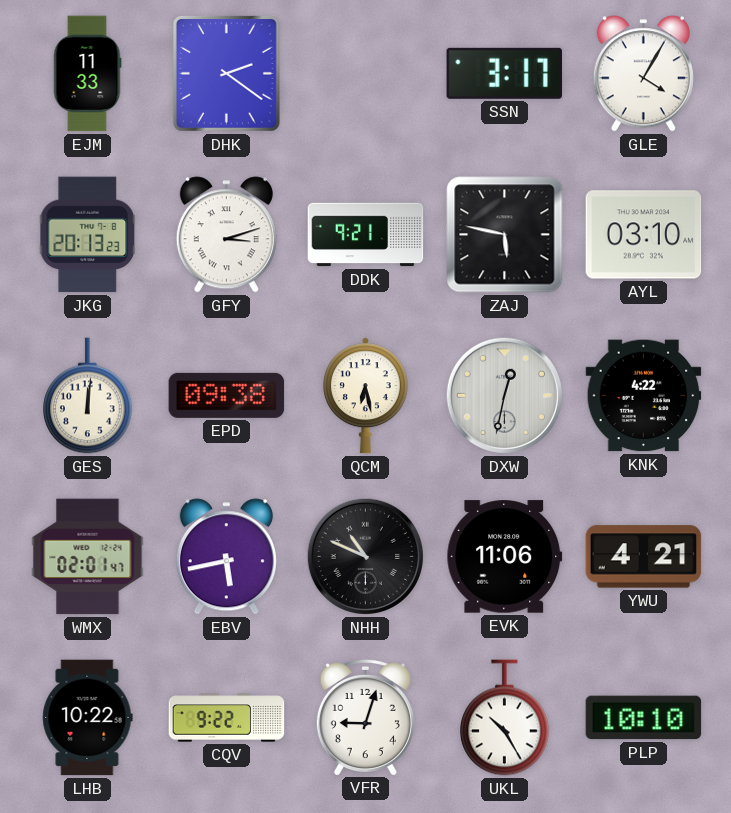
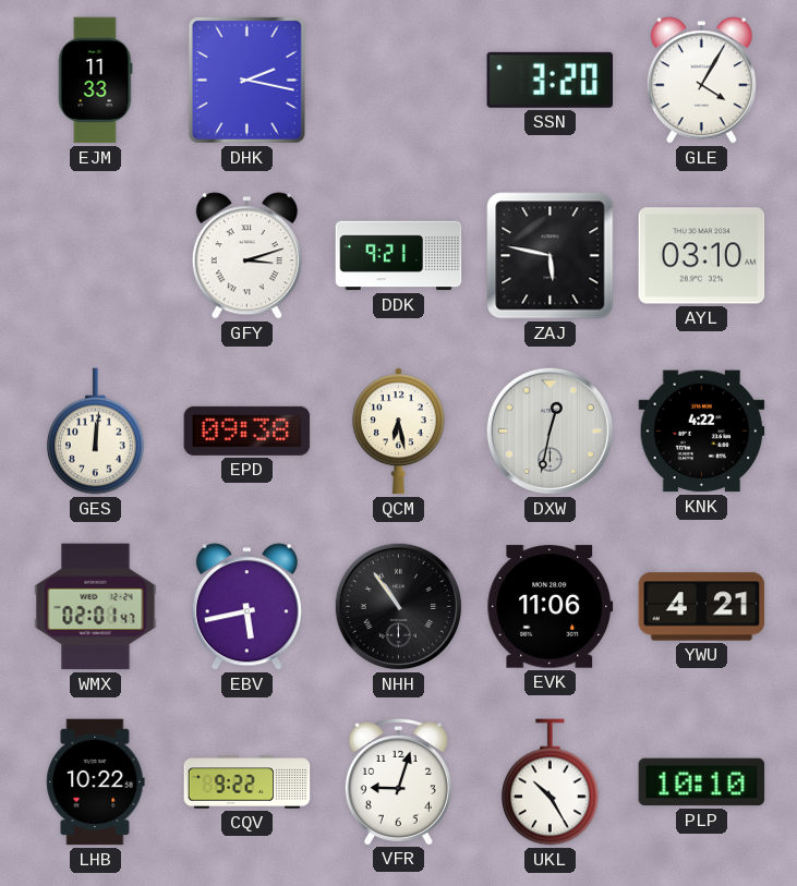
DHK: 2:21 -> 2:17
SSN: 3:17 -> 3:20
JKG: 20:13 -> none
NHH: 10:49 -> 10:54
